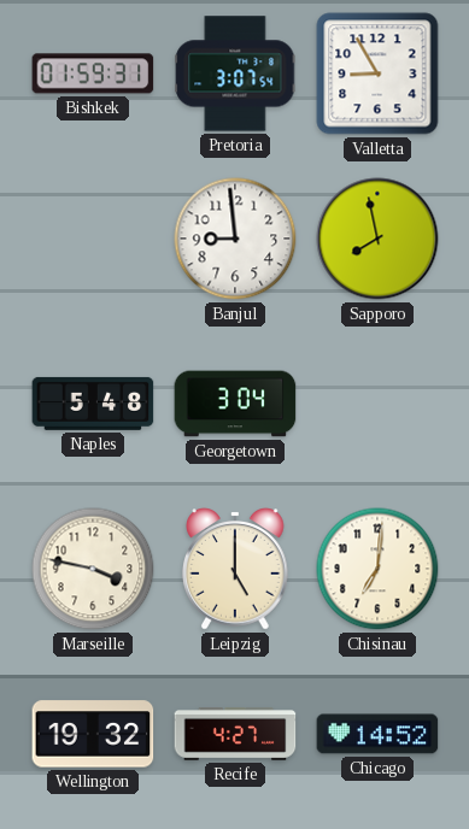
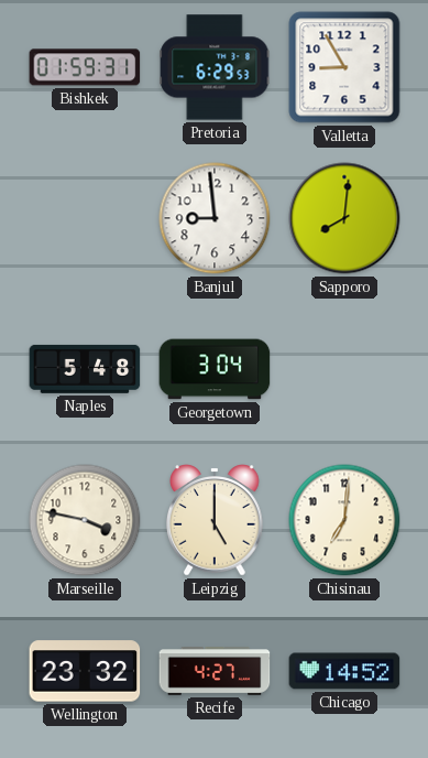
Pretoria: 3:07 -> 6:29
Sapporo: 7:58 -> 8:01
Wellington: 19:32 -> 23:32
